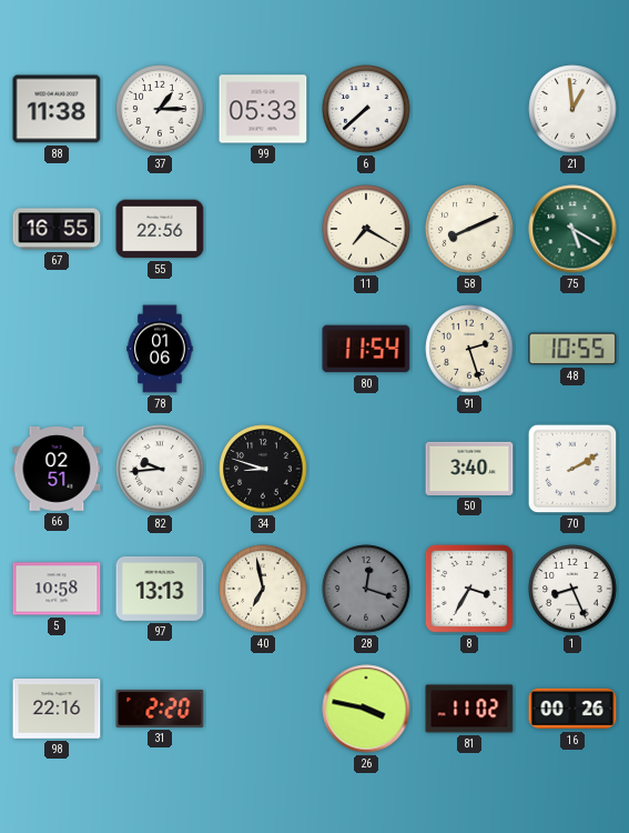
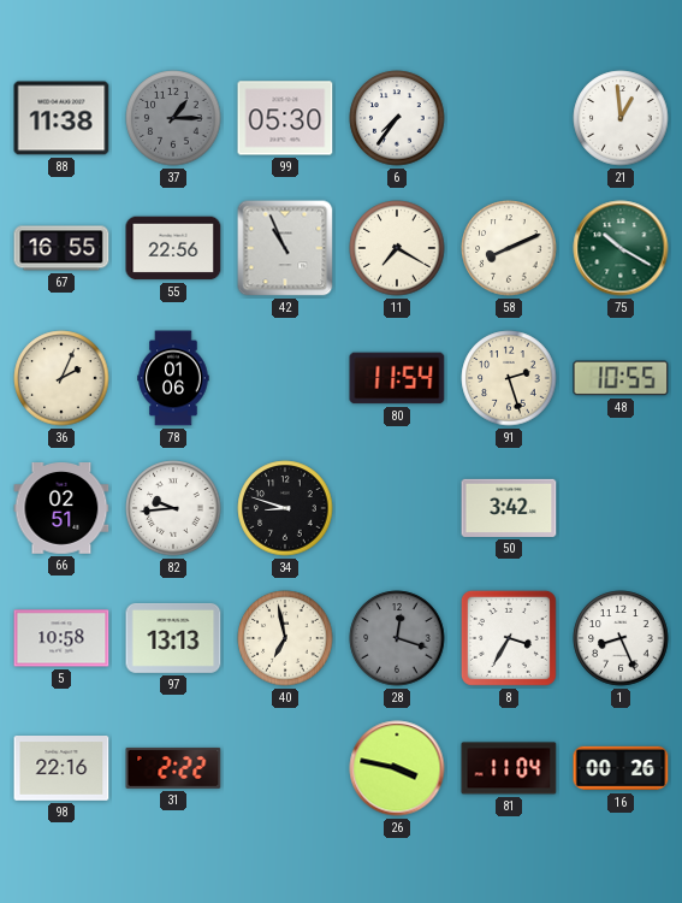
37 dial: white -> grey
99: 05:33 -> 05:30
6: 7:38 -> 7:36
42: none -> 10:56
75: 5:20 -> 10:20
36: none -> 2:04
50: 3:40 -> 3:42
70: 2:10 -> none
31: 2:20 -> 2:22
81: 11:02 -> 11:04
